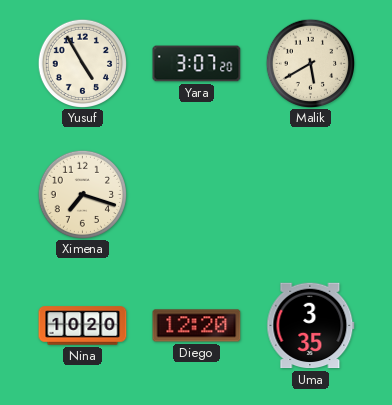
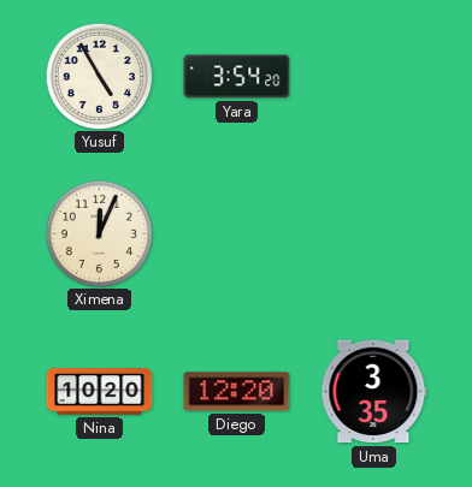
Yara: 3:07 -> 3:54
Malik: 5:40 -> none
Ximena: 7:18 -> 12:04
